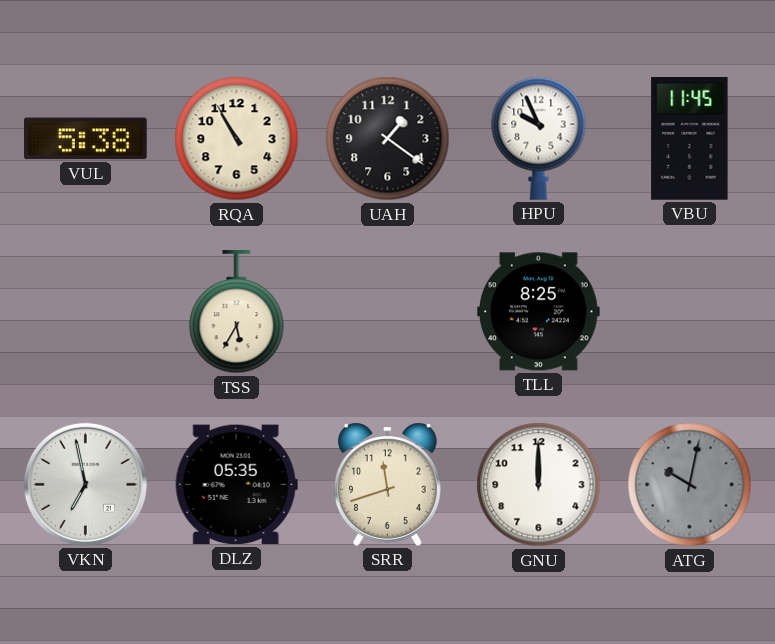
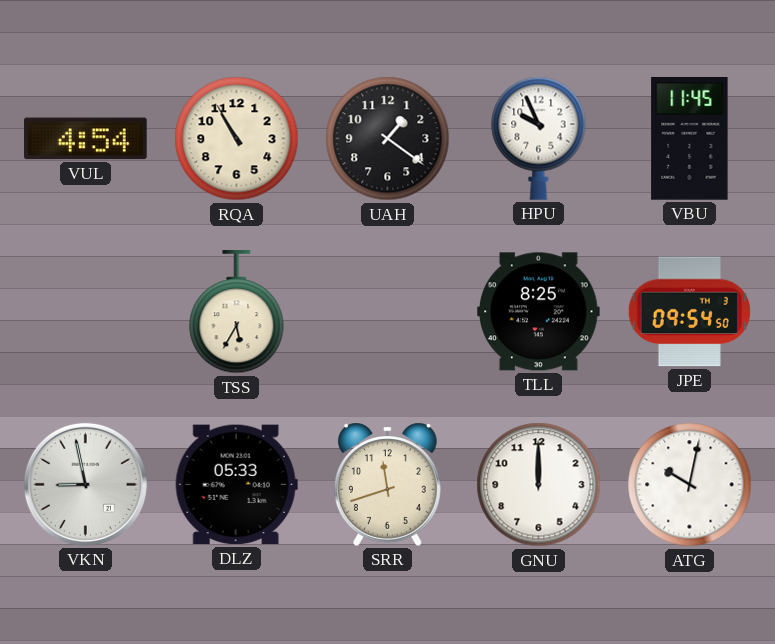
VUL: 5:38 -> 4:54
JPE: none -> 09:54
VKN: 6:58 -> 8:58
DLZ: 05:35 -> 05:33
ATG dial: grey -> white
